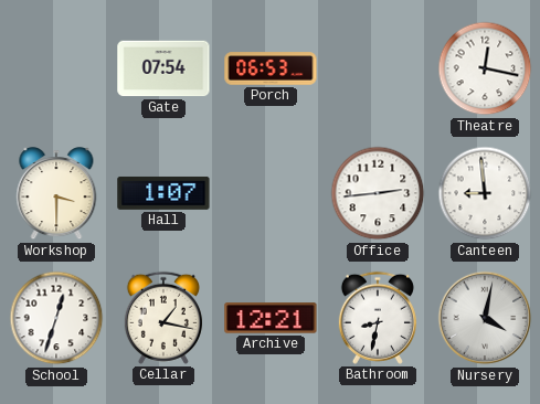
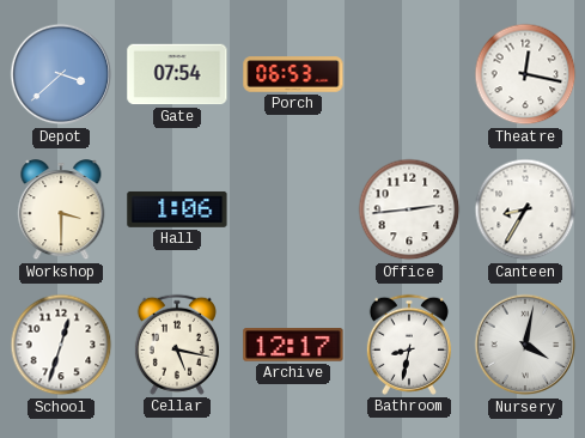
Depot: none -> 3:38
Hall: 1:07 -> 1:06
Canteen: 8:59 -> 8:35
Cellar: 1:17 -> 5:17
Archive: 12:21 -> 12:17
